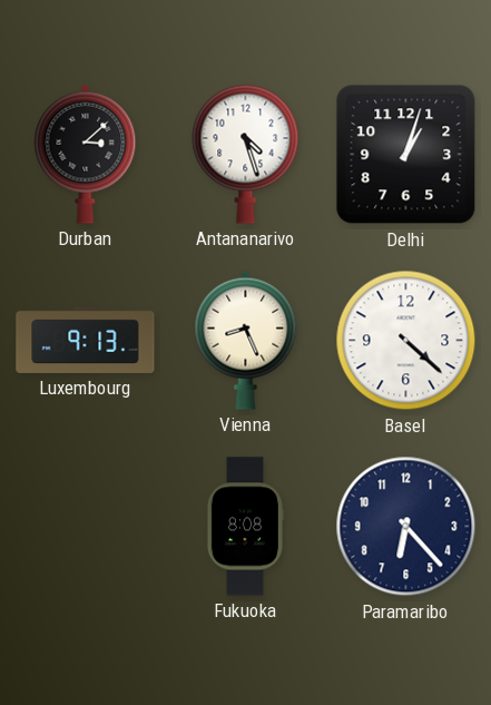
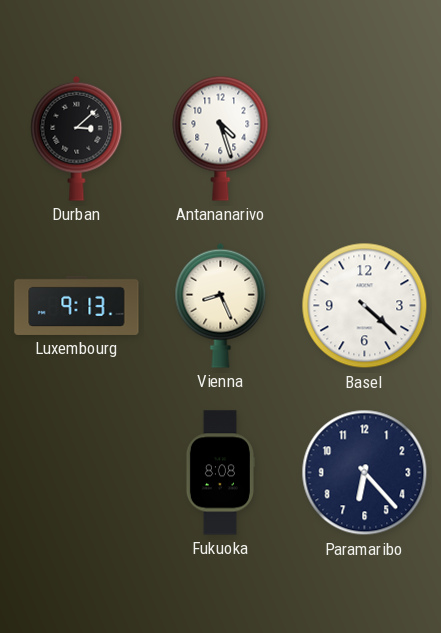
Delhi: 1:03 -> none
